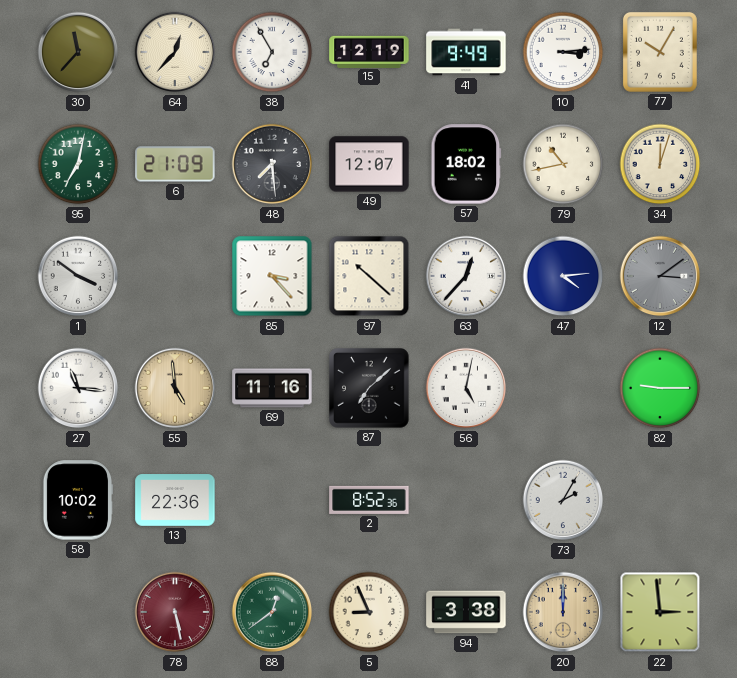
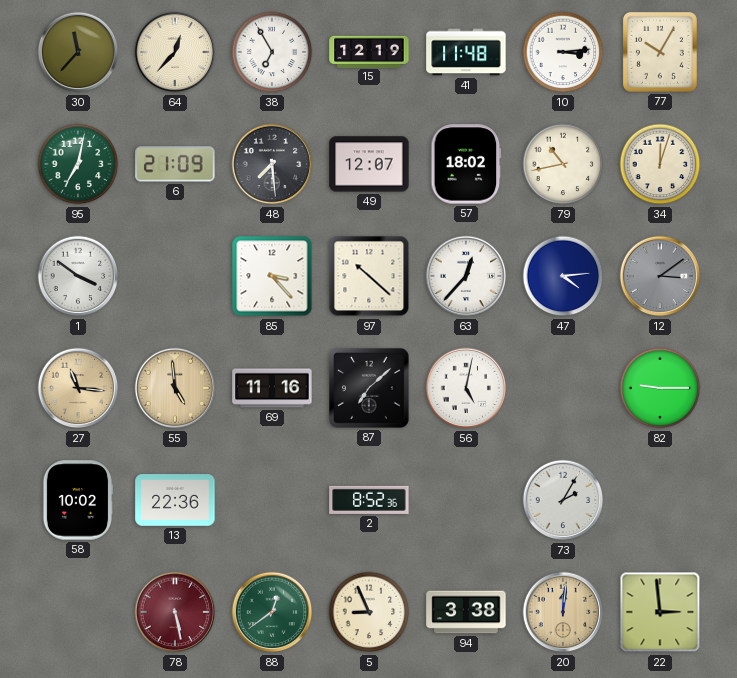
41: 9:49 -> 11:48
27 dial: white -> champagne
20: 12:00 -> 12:01
